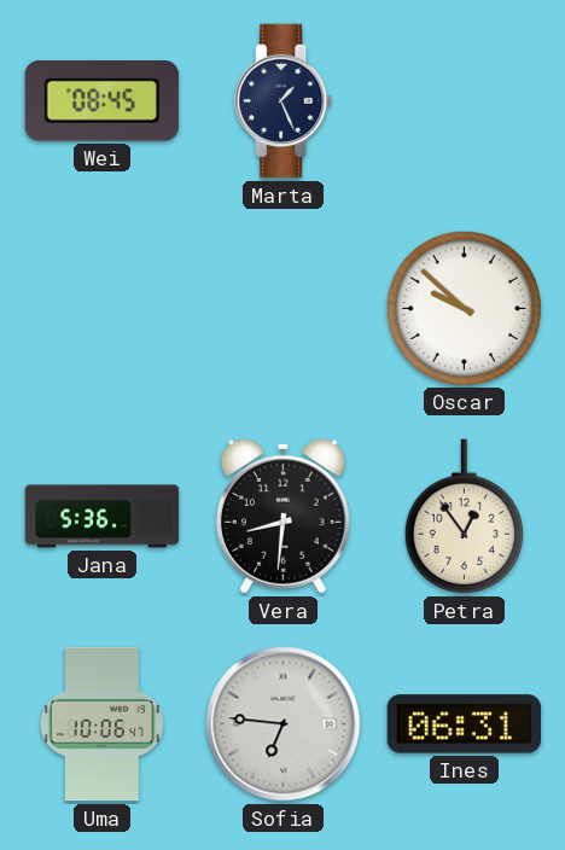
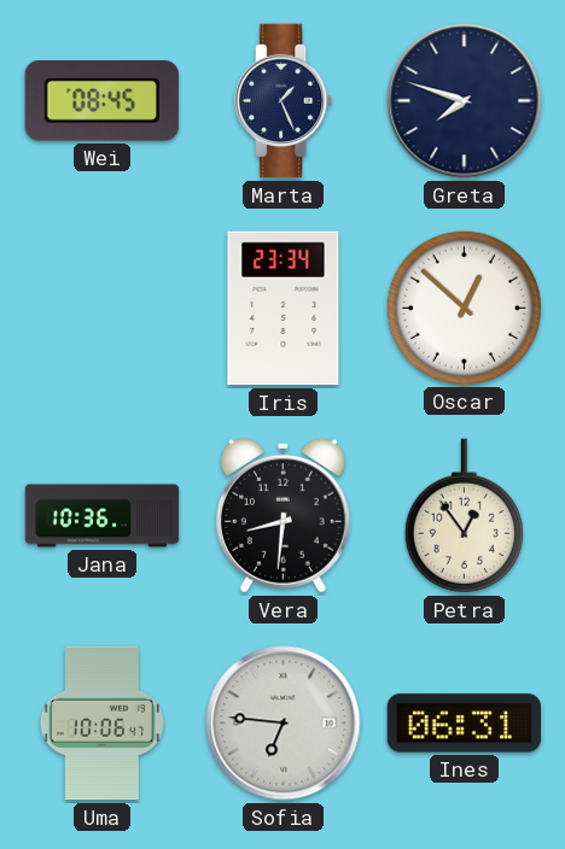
Greta: none -> 7:48
Iris: none -> 23:34
Oscar: 9:52 -> 12:52
Jana: 5:36 -> 10:36
